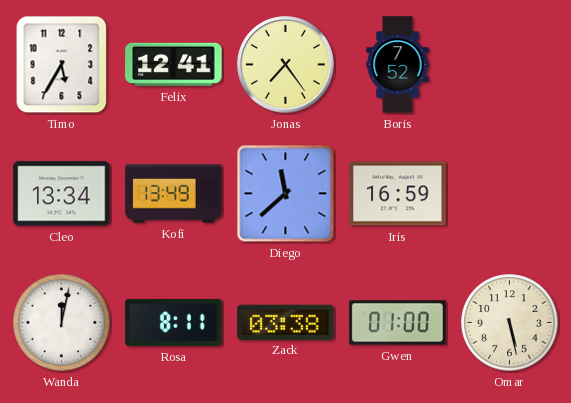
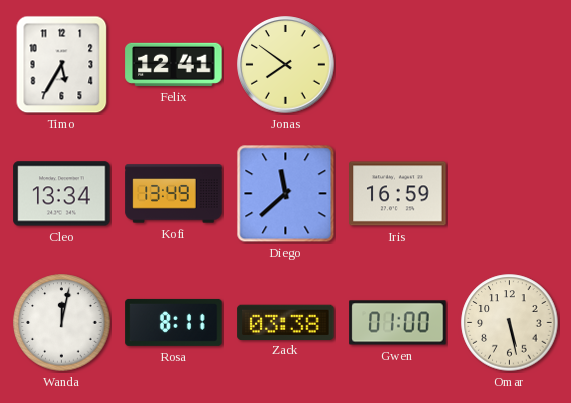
Jonas: 7:24 -> 7:51
Boris: 7:52 -> none
